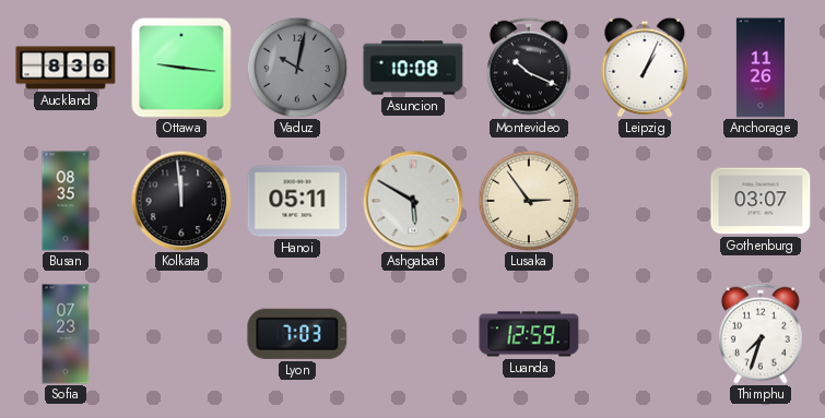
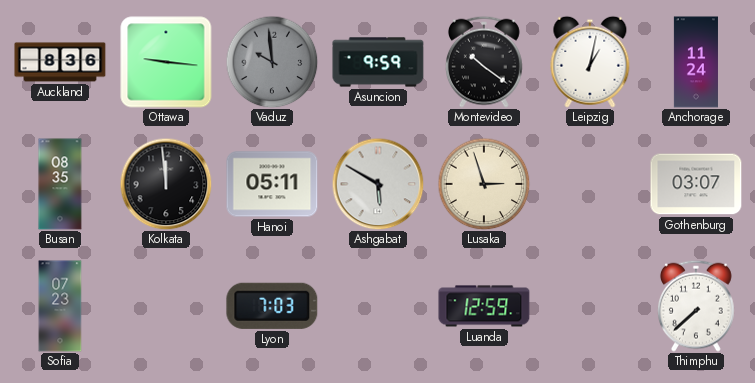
Vaduz: 10:02 -> 9:59
Asuncion: 10:08 -> 9:59
Montevideo: 10:19 -> 10:21
Leipzig: 1:04 -> 1:02
Anchorage: 11:26 -> 11:24
Lusaka: 2:54 -> 2:57
Thimphu: 7:33 -> 7:38
